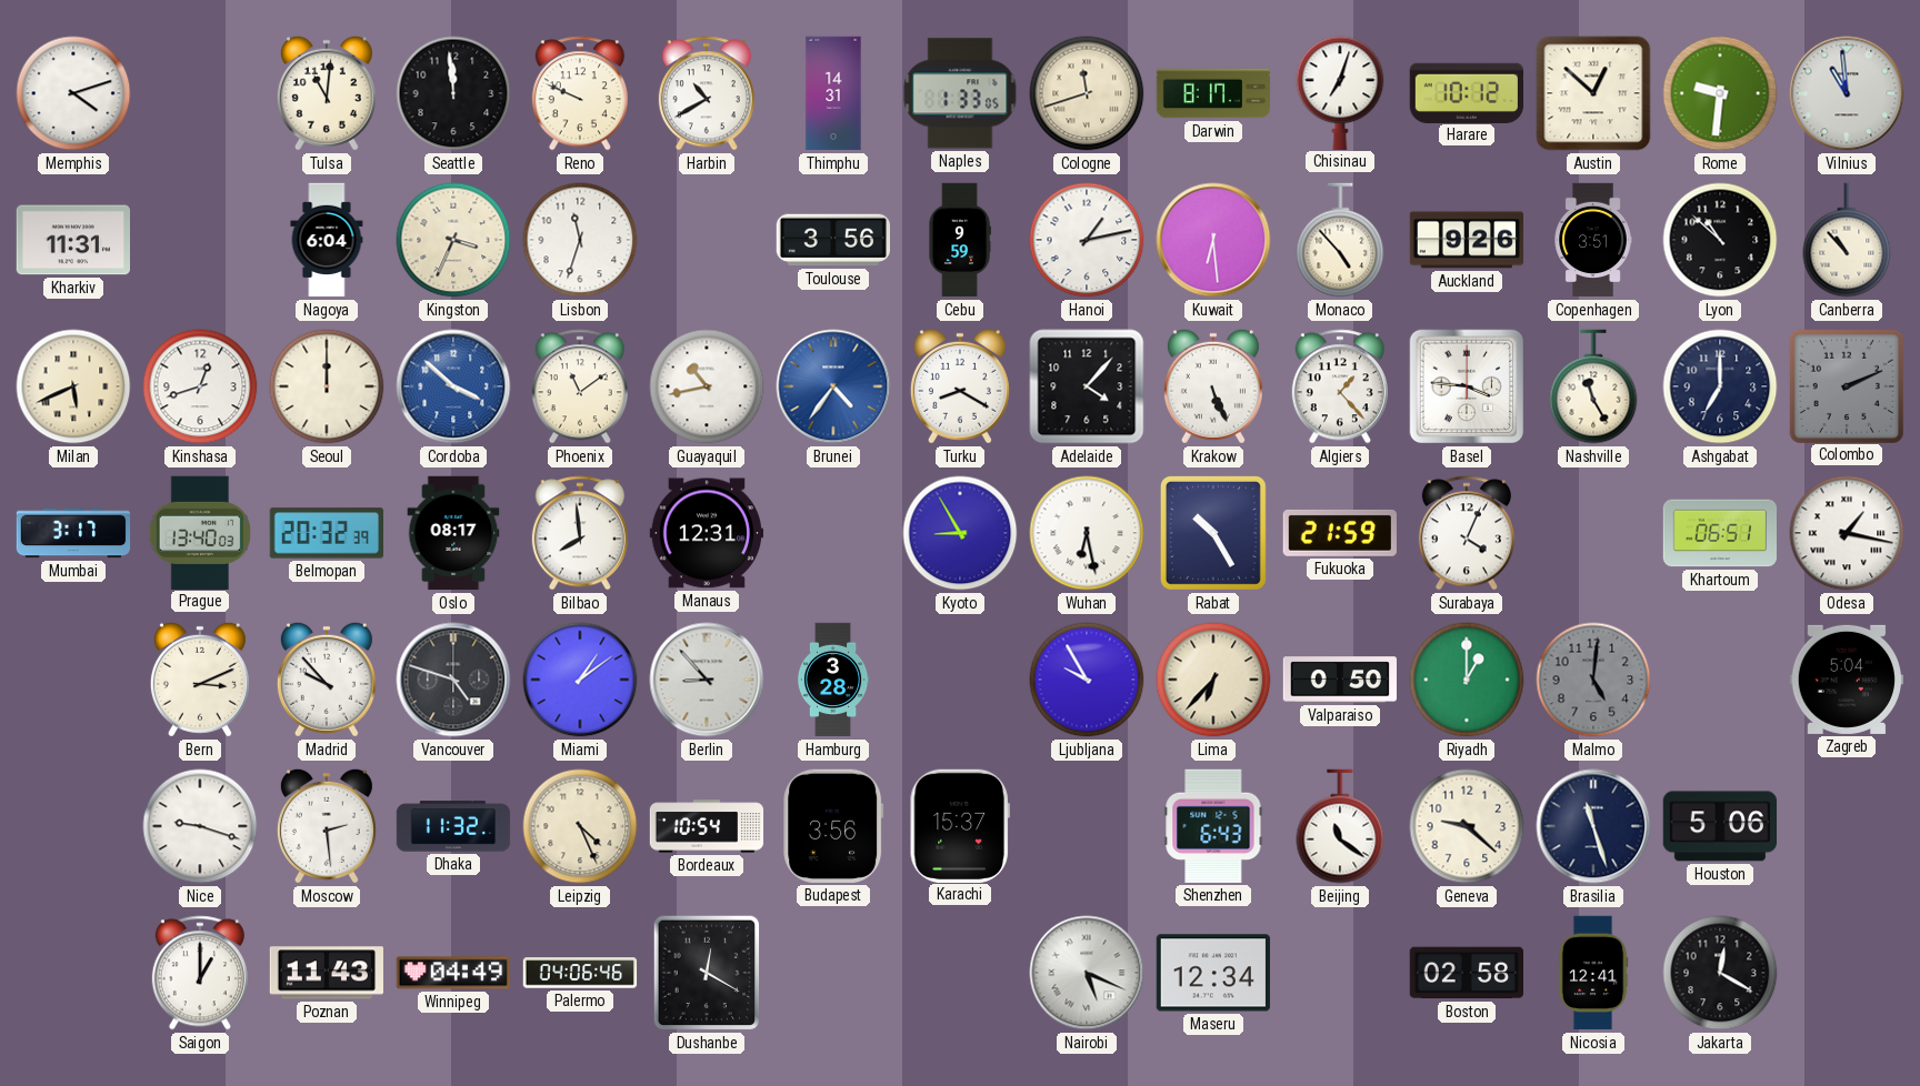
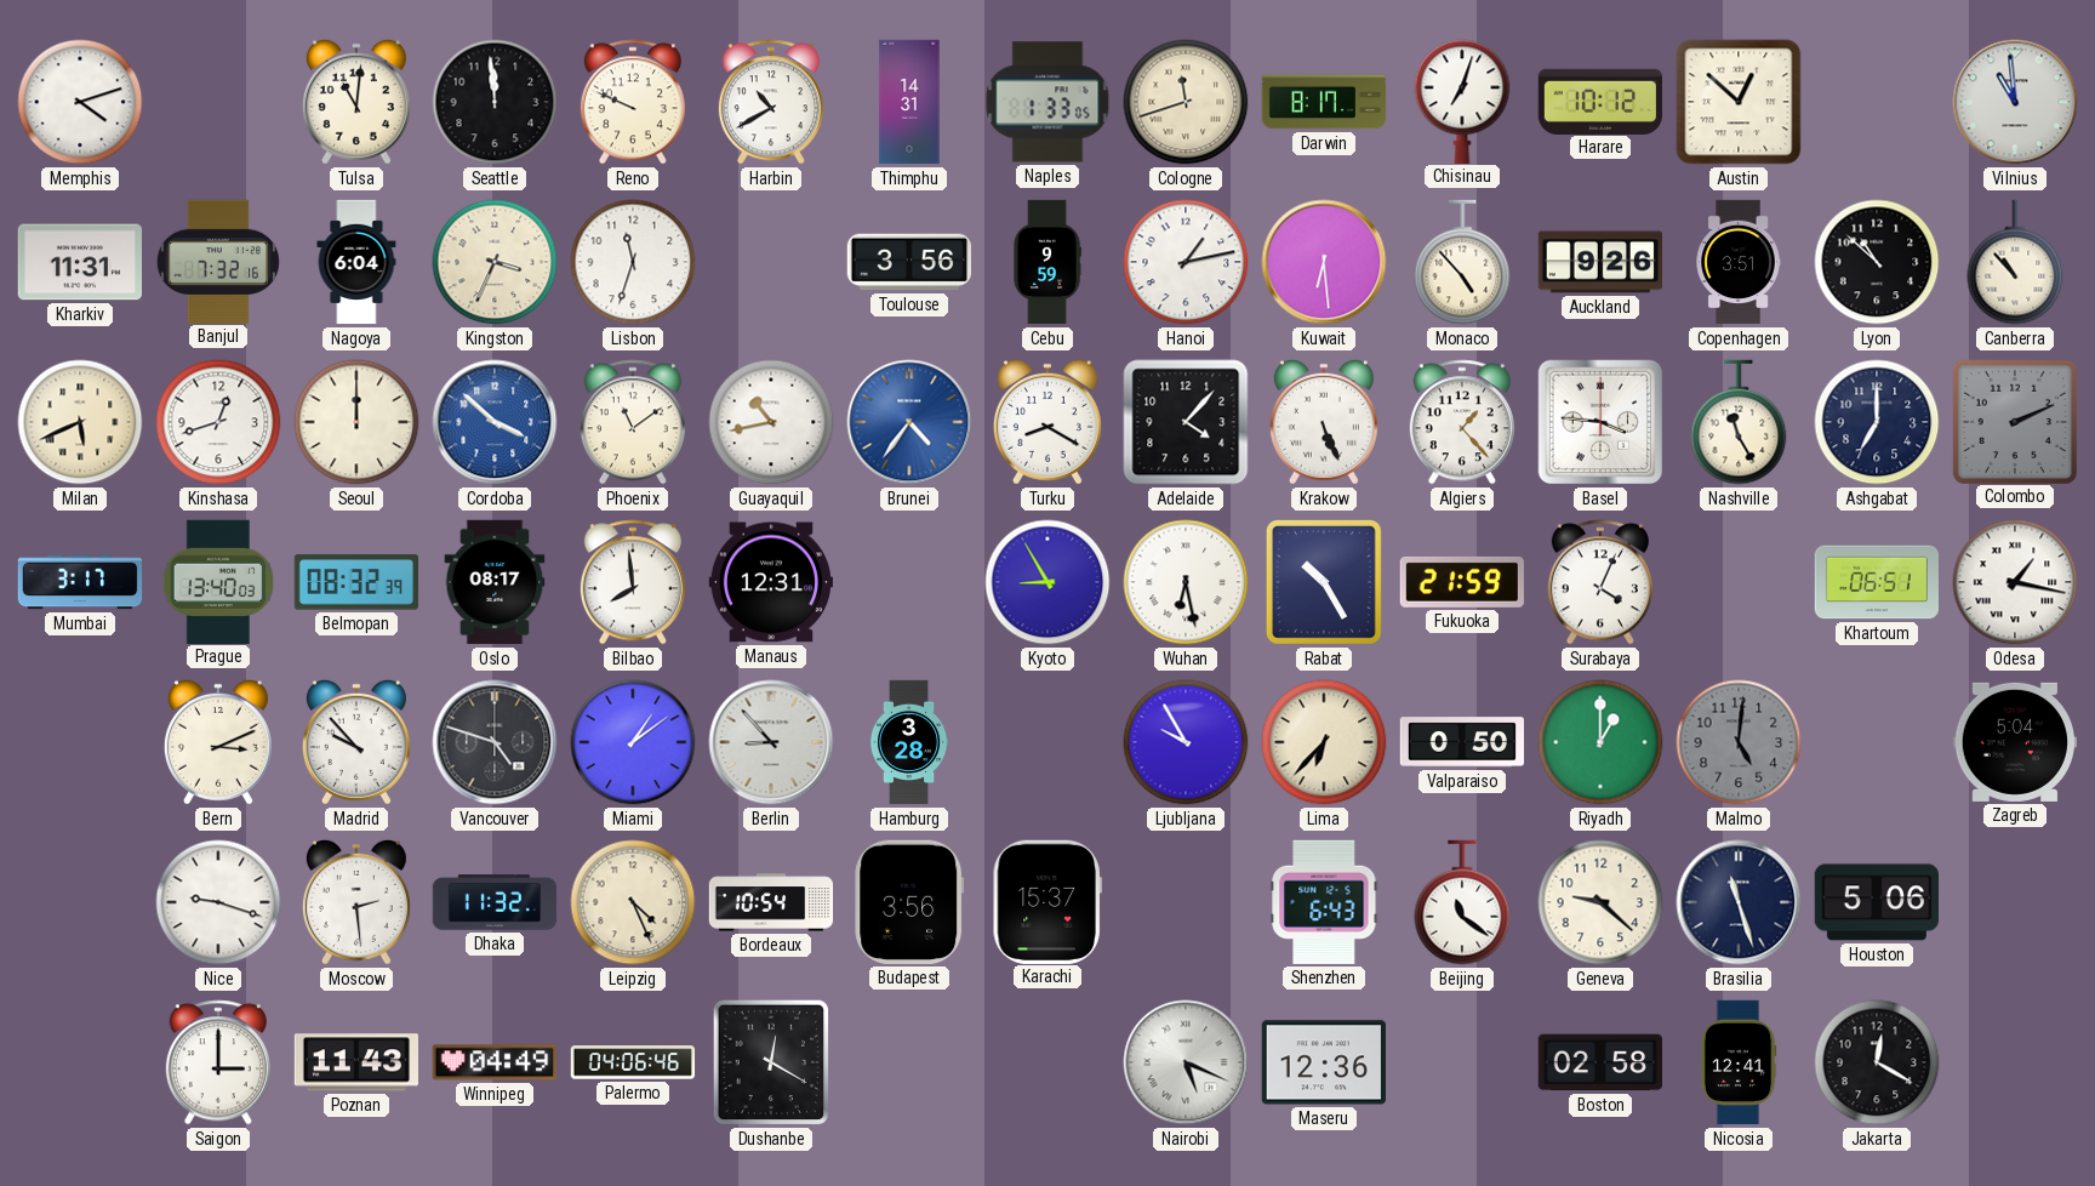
Rome: 9:31 -> none
Banjul: none -> 7:32
Belmopan: 20:32 -> 08:32
Saigon: 1:00 -> 3:00
Maseru: 12:34 -> 12:36
